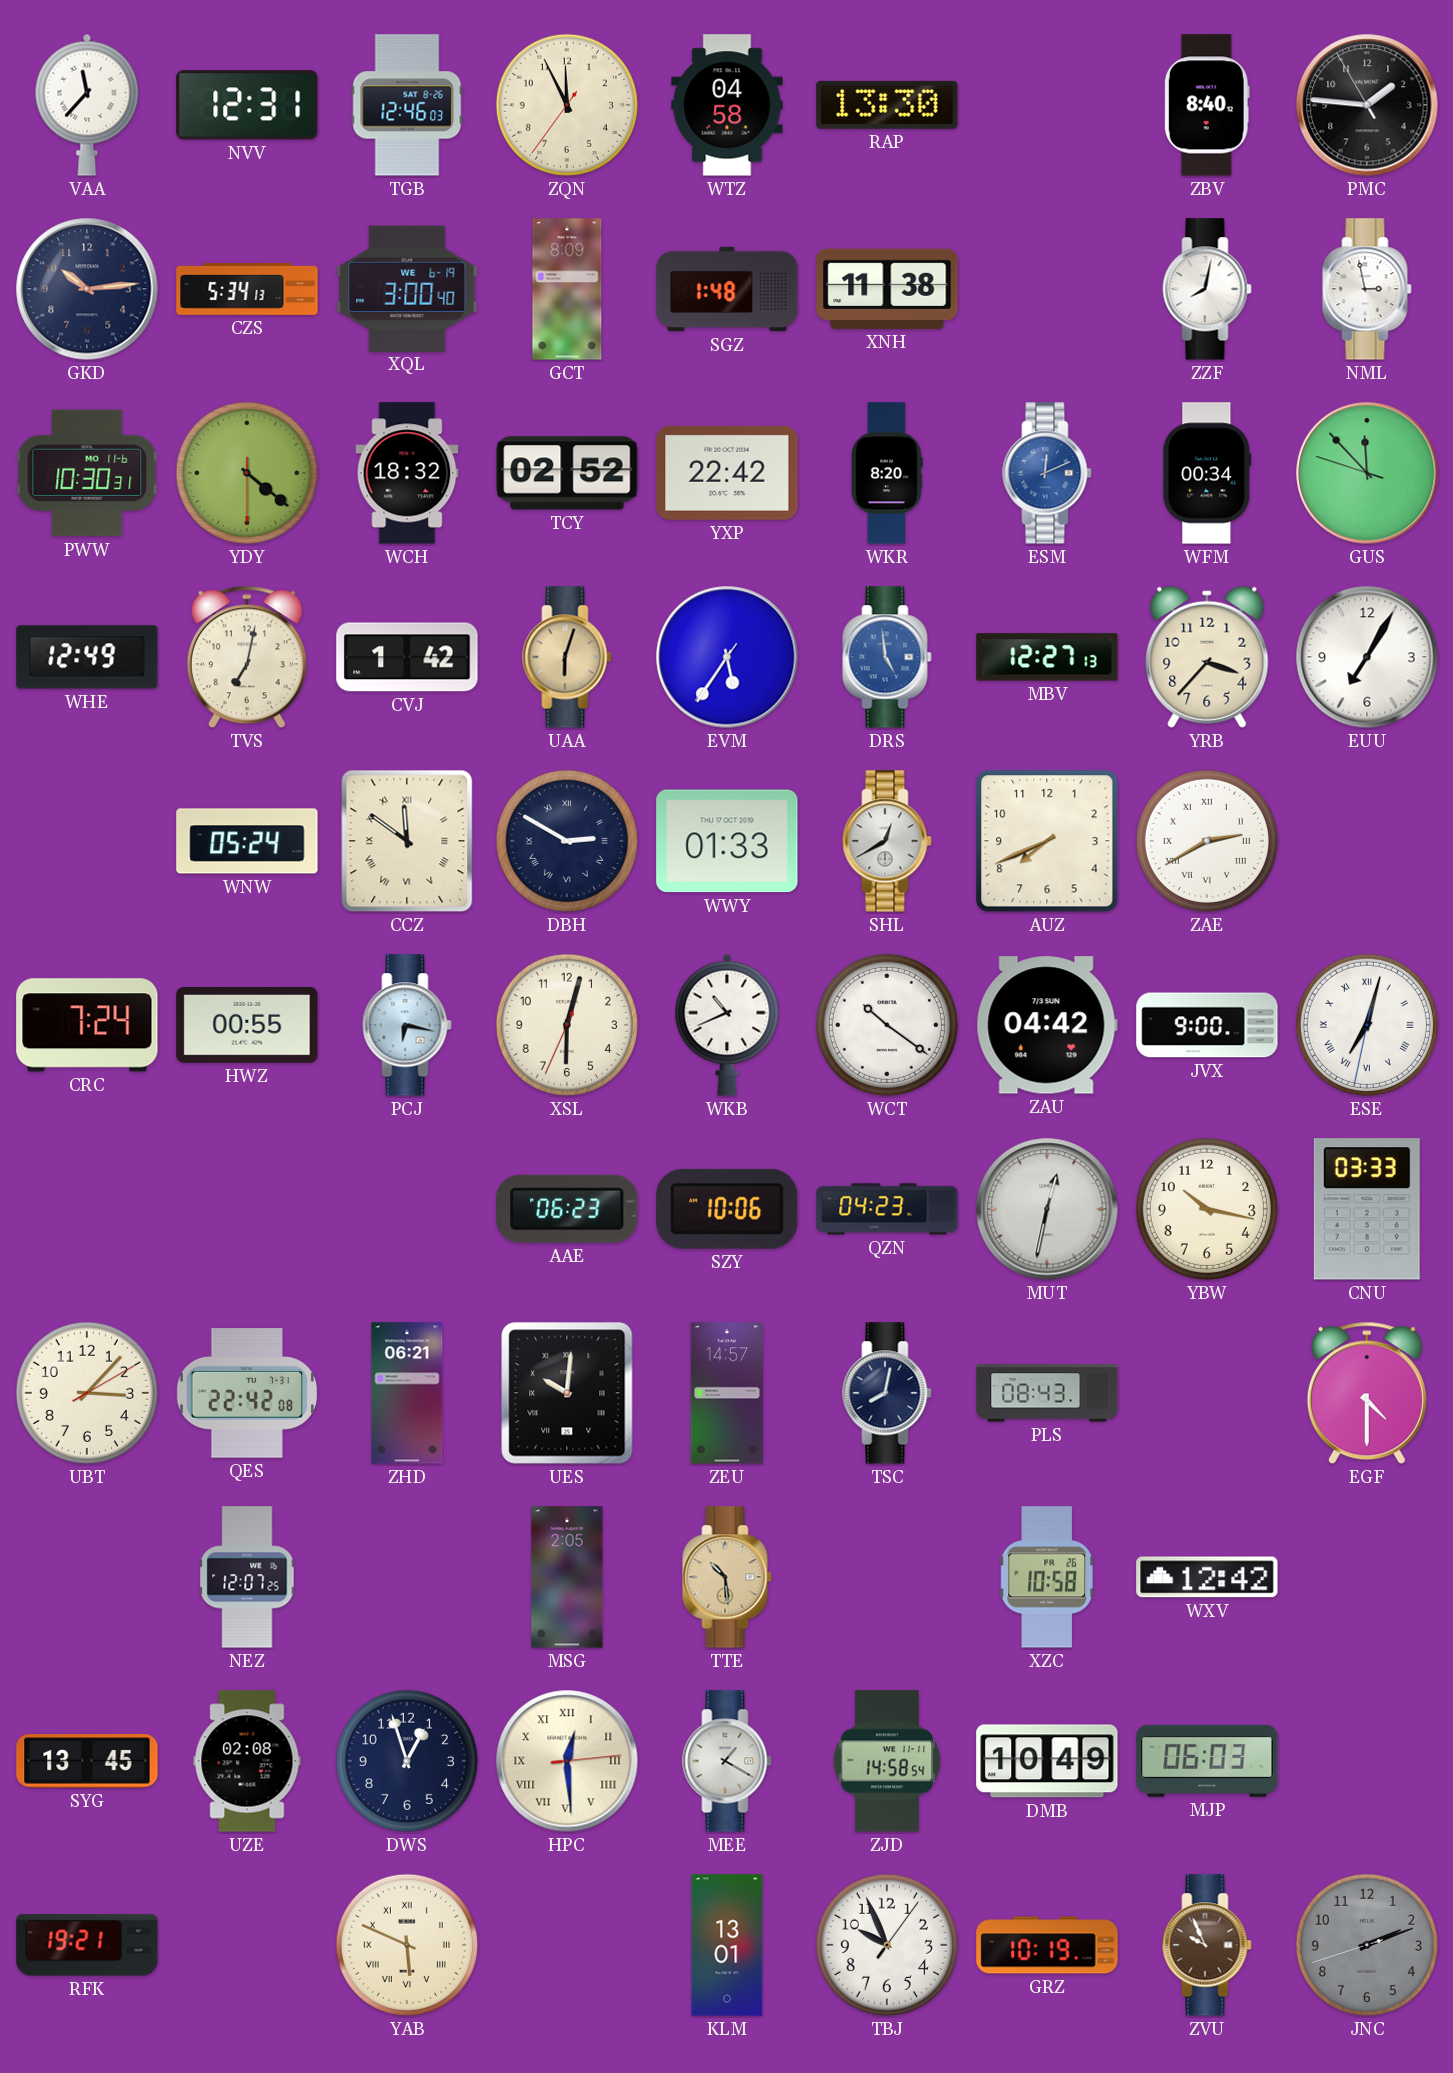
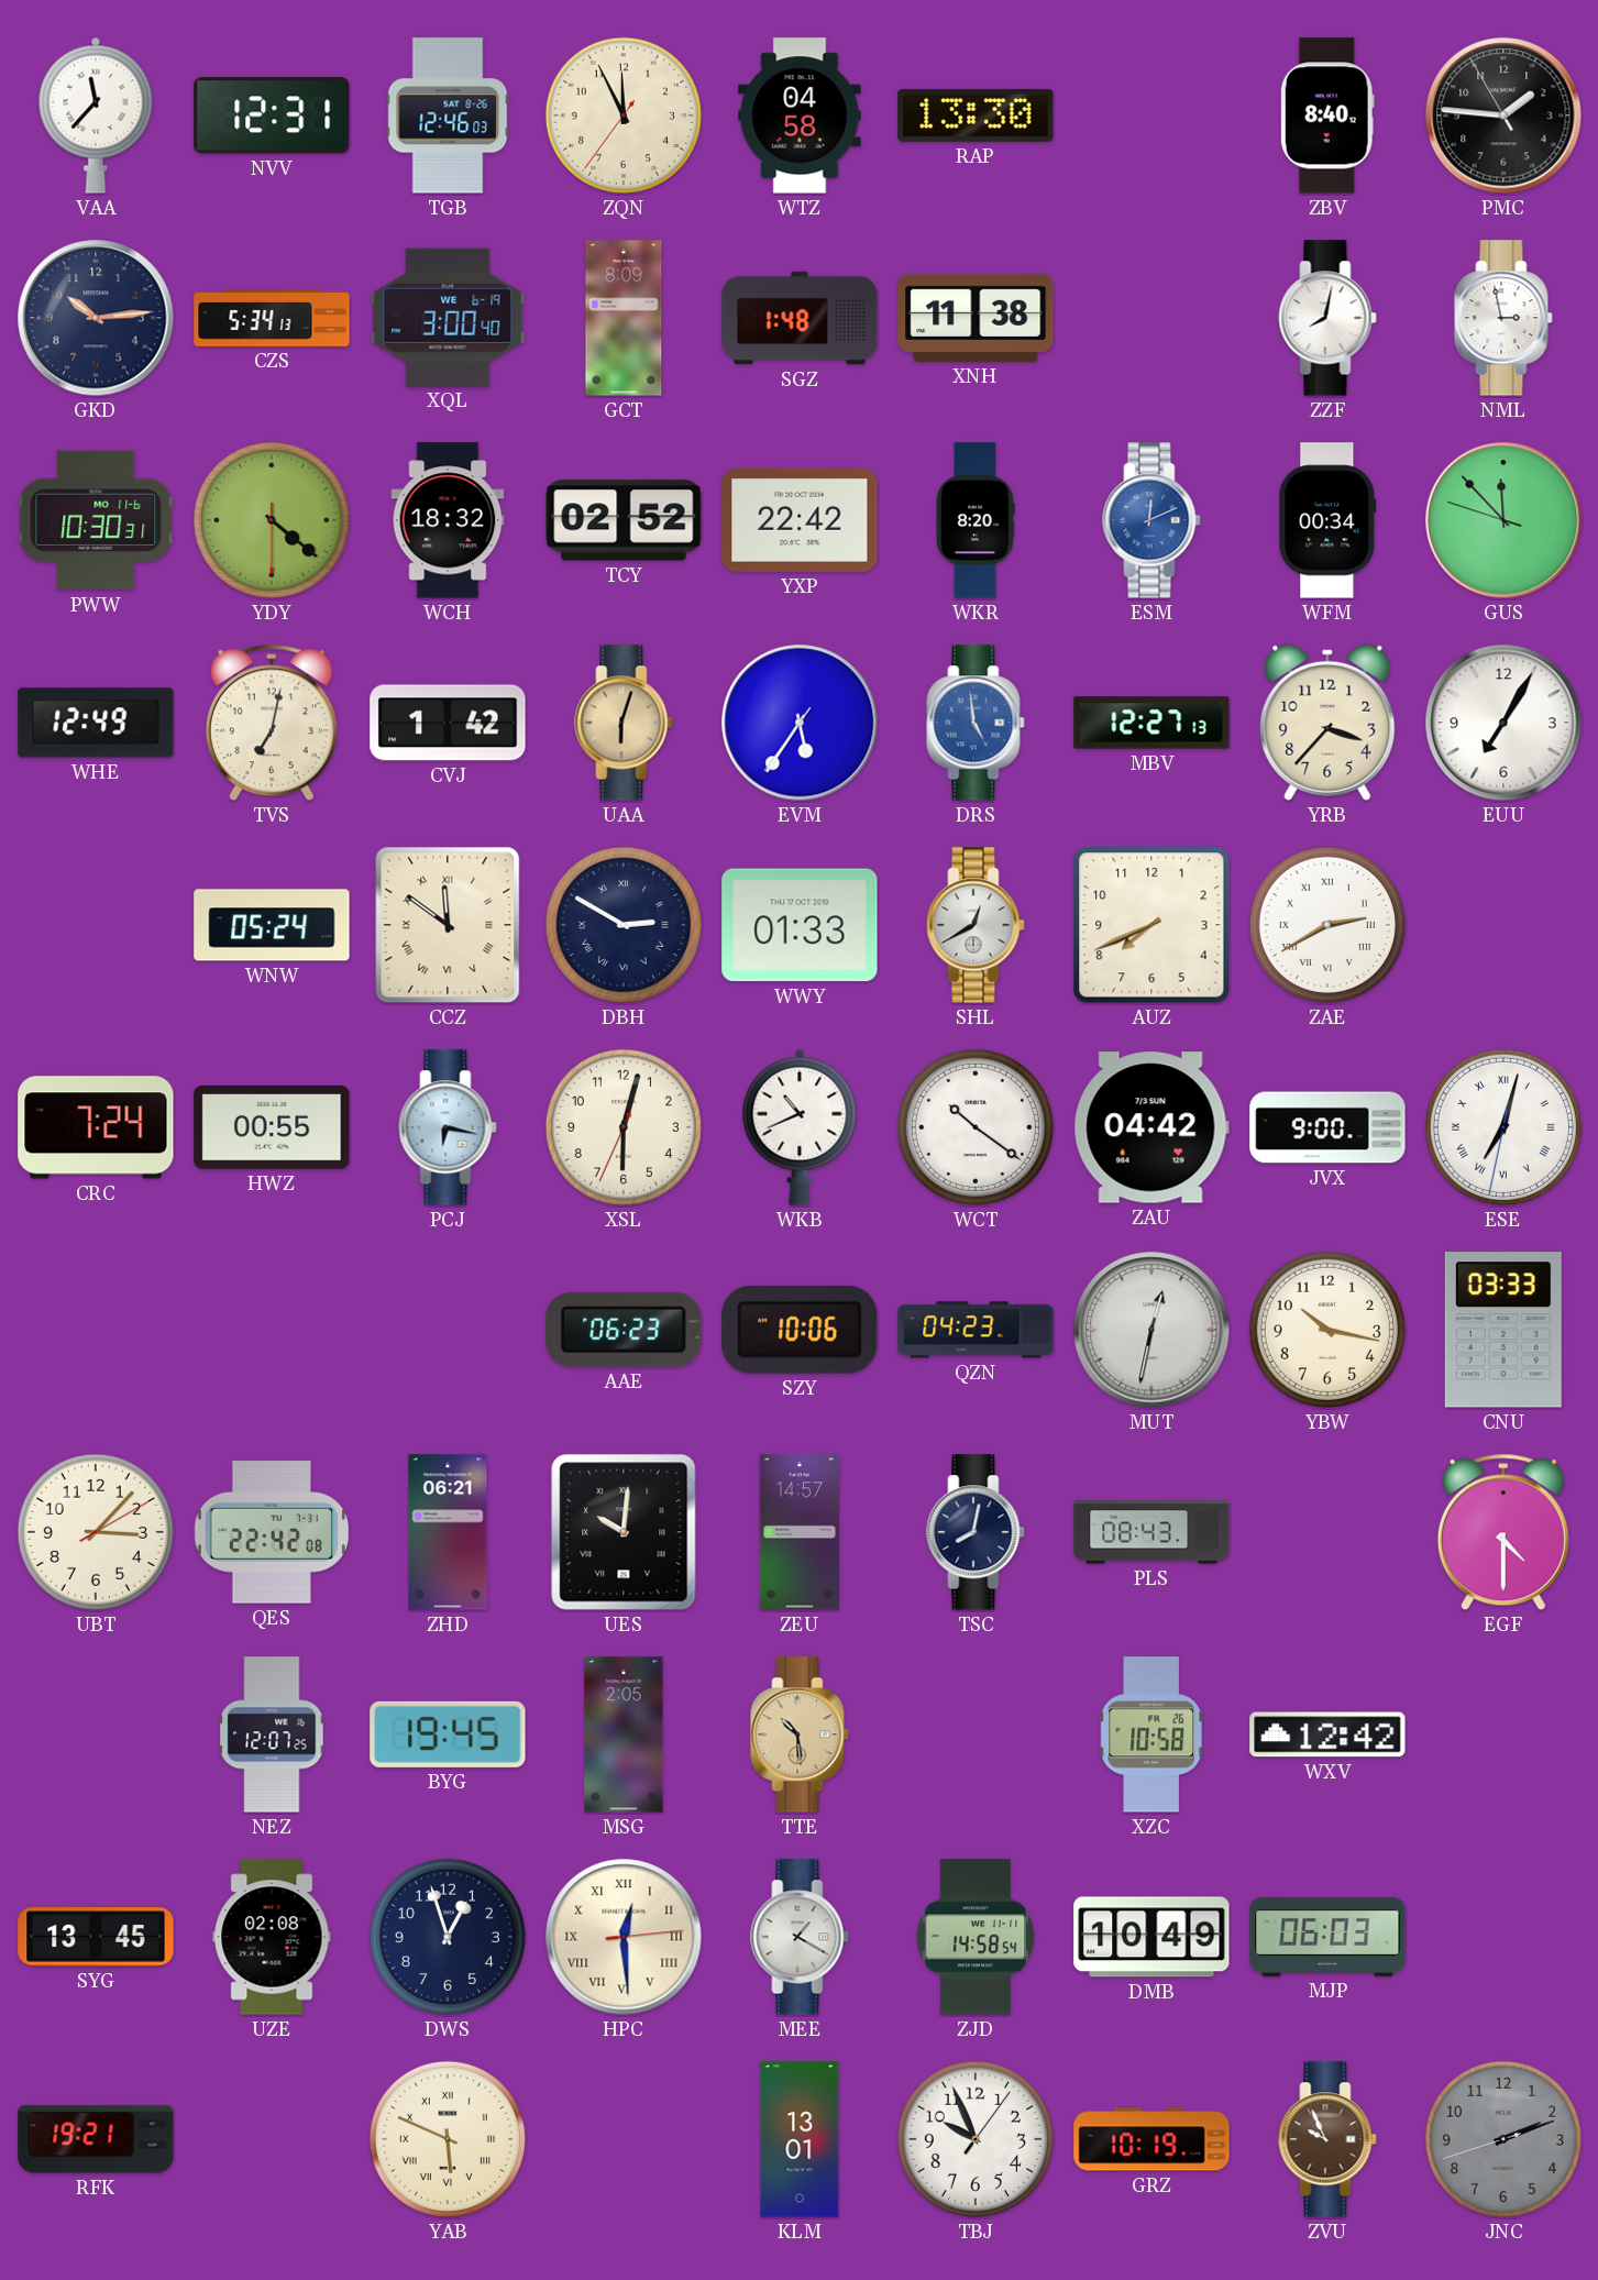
BYG: none -> 19:45
